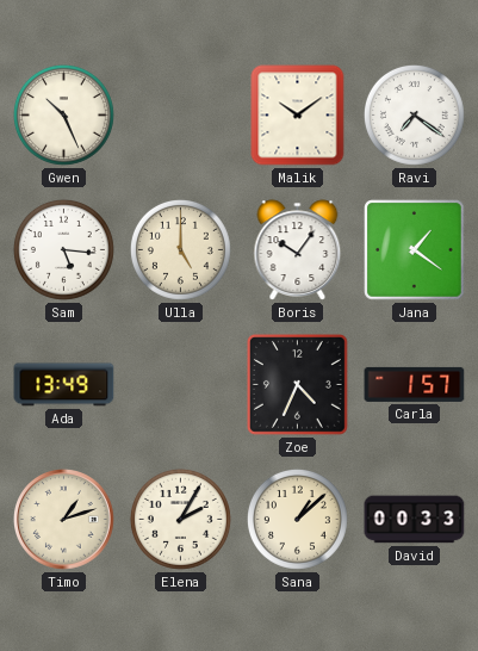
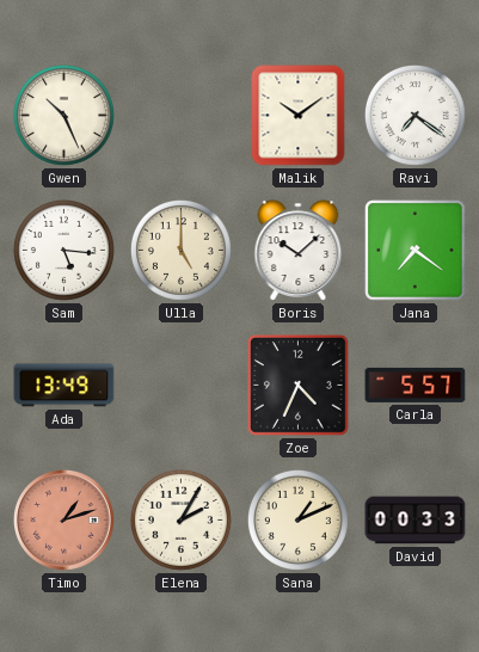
Boris: 10:06 -> 10:08
Jana: 1:21 -> 7:21
Carla: 1:57 -> 5:57
Timo dial: cream -> salmon
Sana: 1:08 -> 1:11
